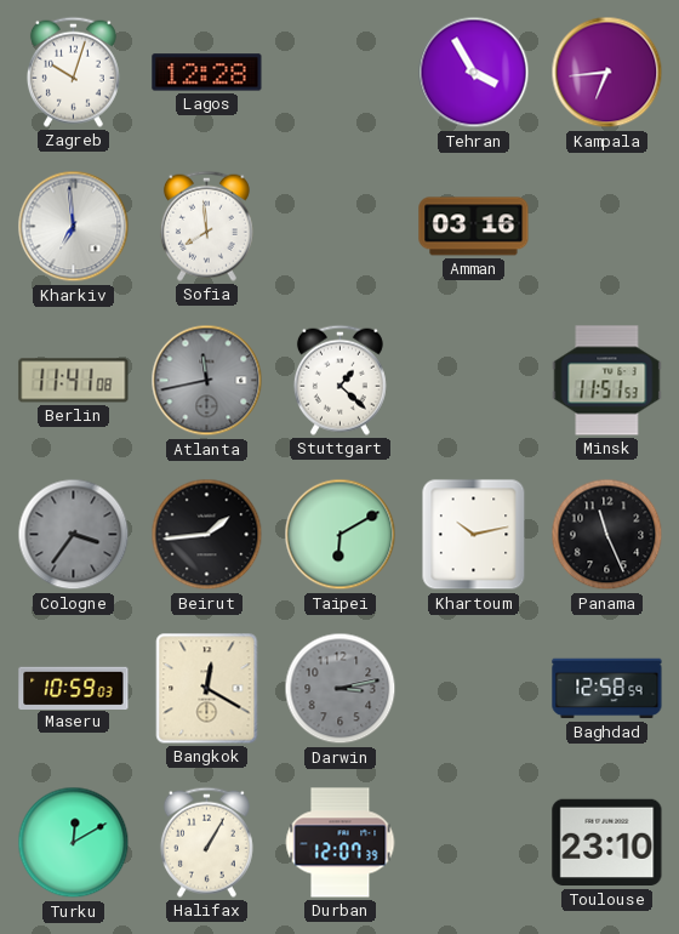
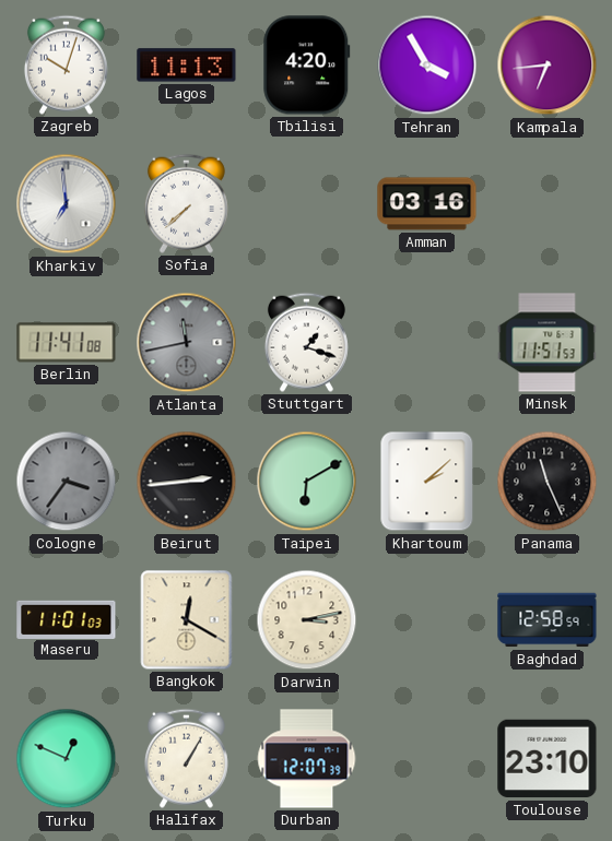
Lagos: 12:28 -> 11:13
Tbilisi: none -> 4:20
Sofia: 7:59 -> 7:38
Stuttgart: 1:22 -> 1:18
Beirut: 1:44 -> 2:44
Khartoum: 10:13 -> 2:08
Maseru: 10:59 -> 11:01
Darwin dial: grey -> cream
Turku: 12:10 -> 12:49
